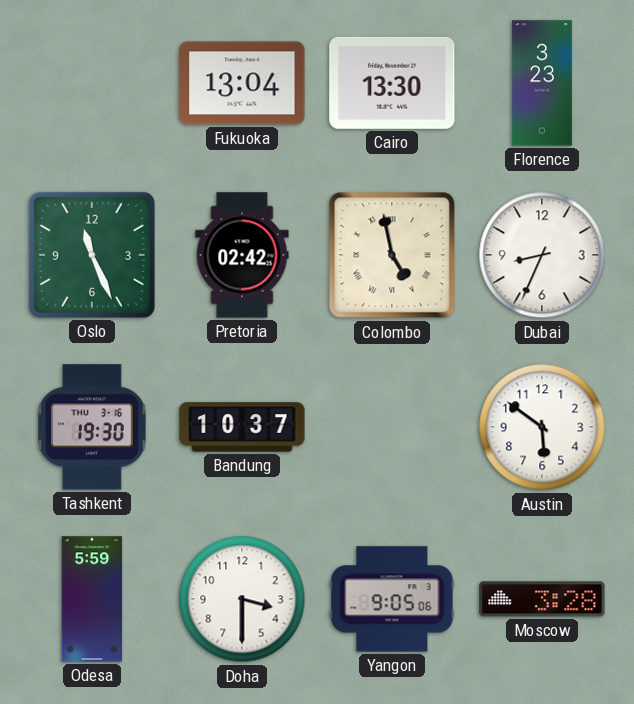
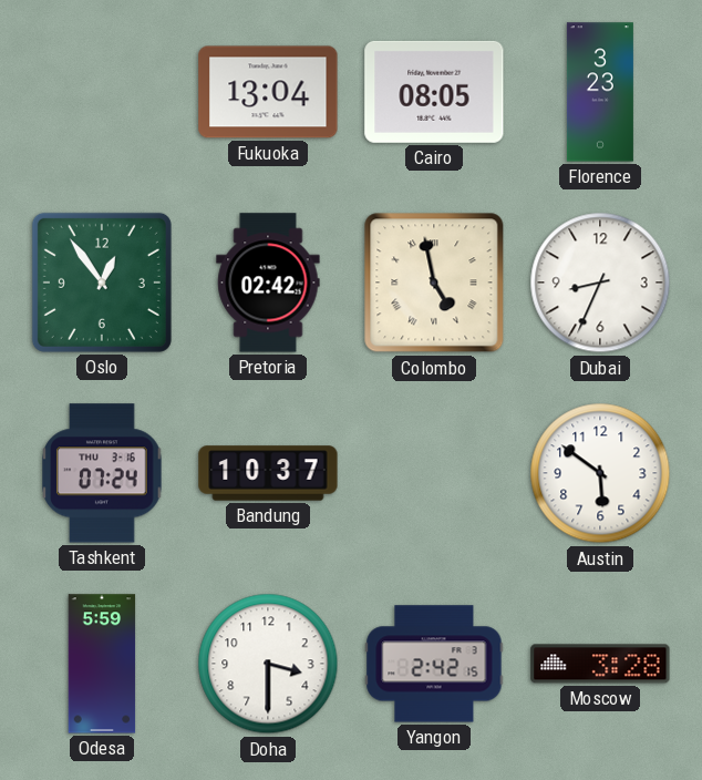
Cairo: 13:30 -> 08:05
Oslo: 11:26 -> 12:54
Tashkent: 19:30 -> 07:24
Yangon: 9:05 -> 2:42
